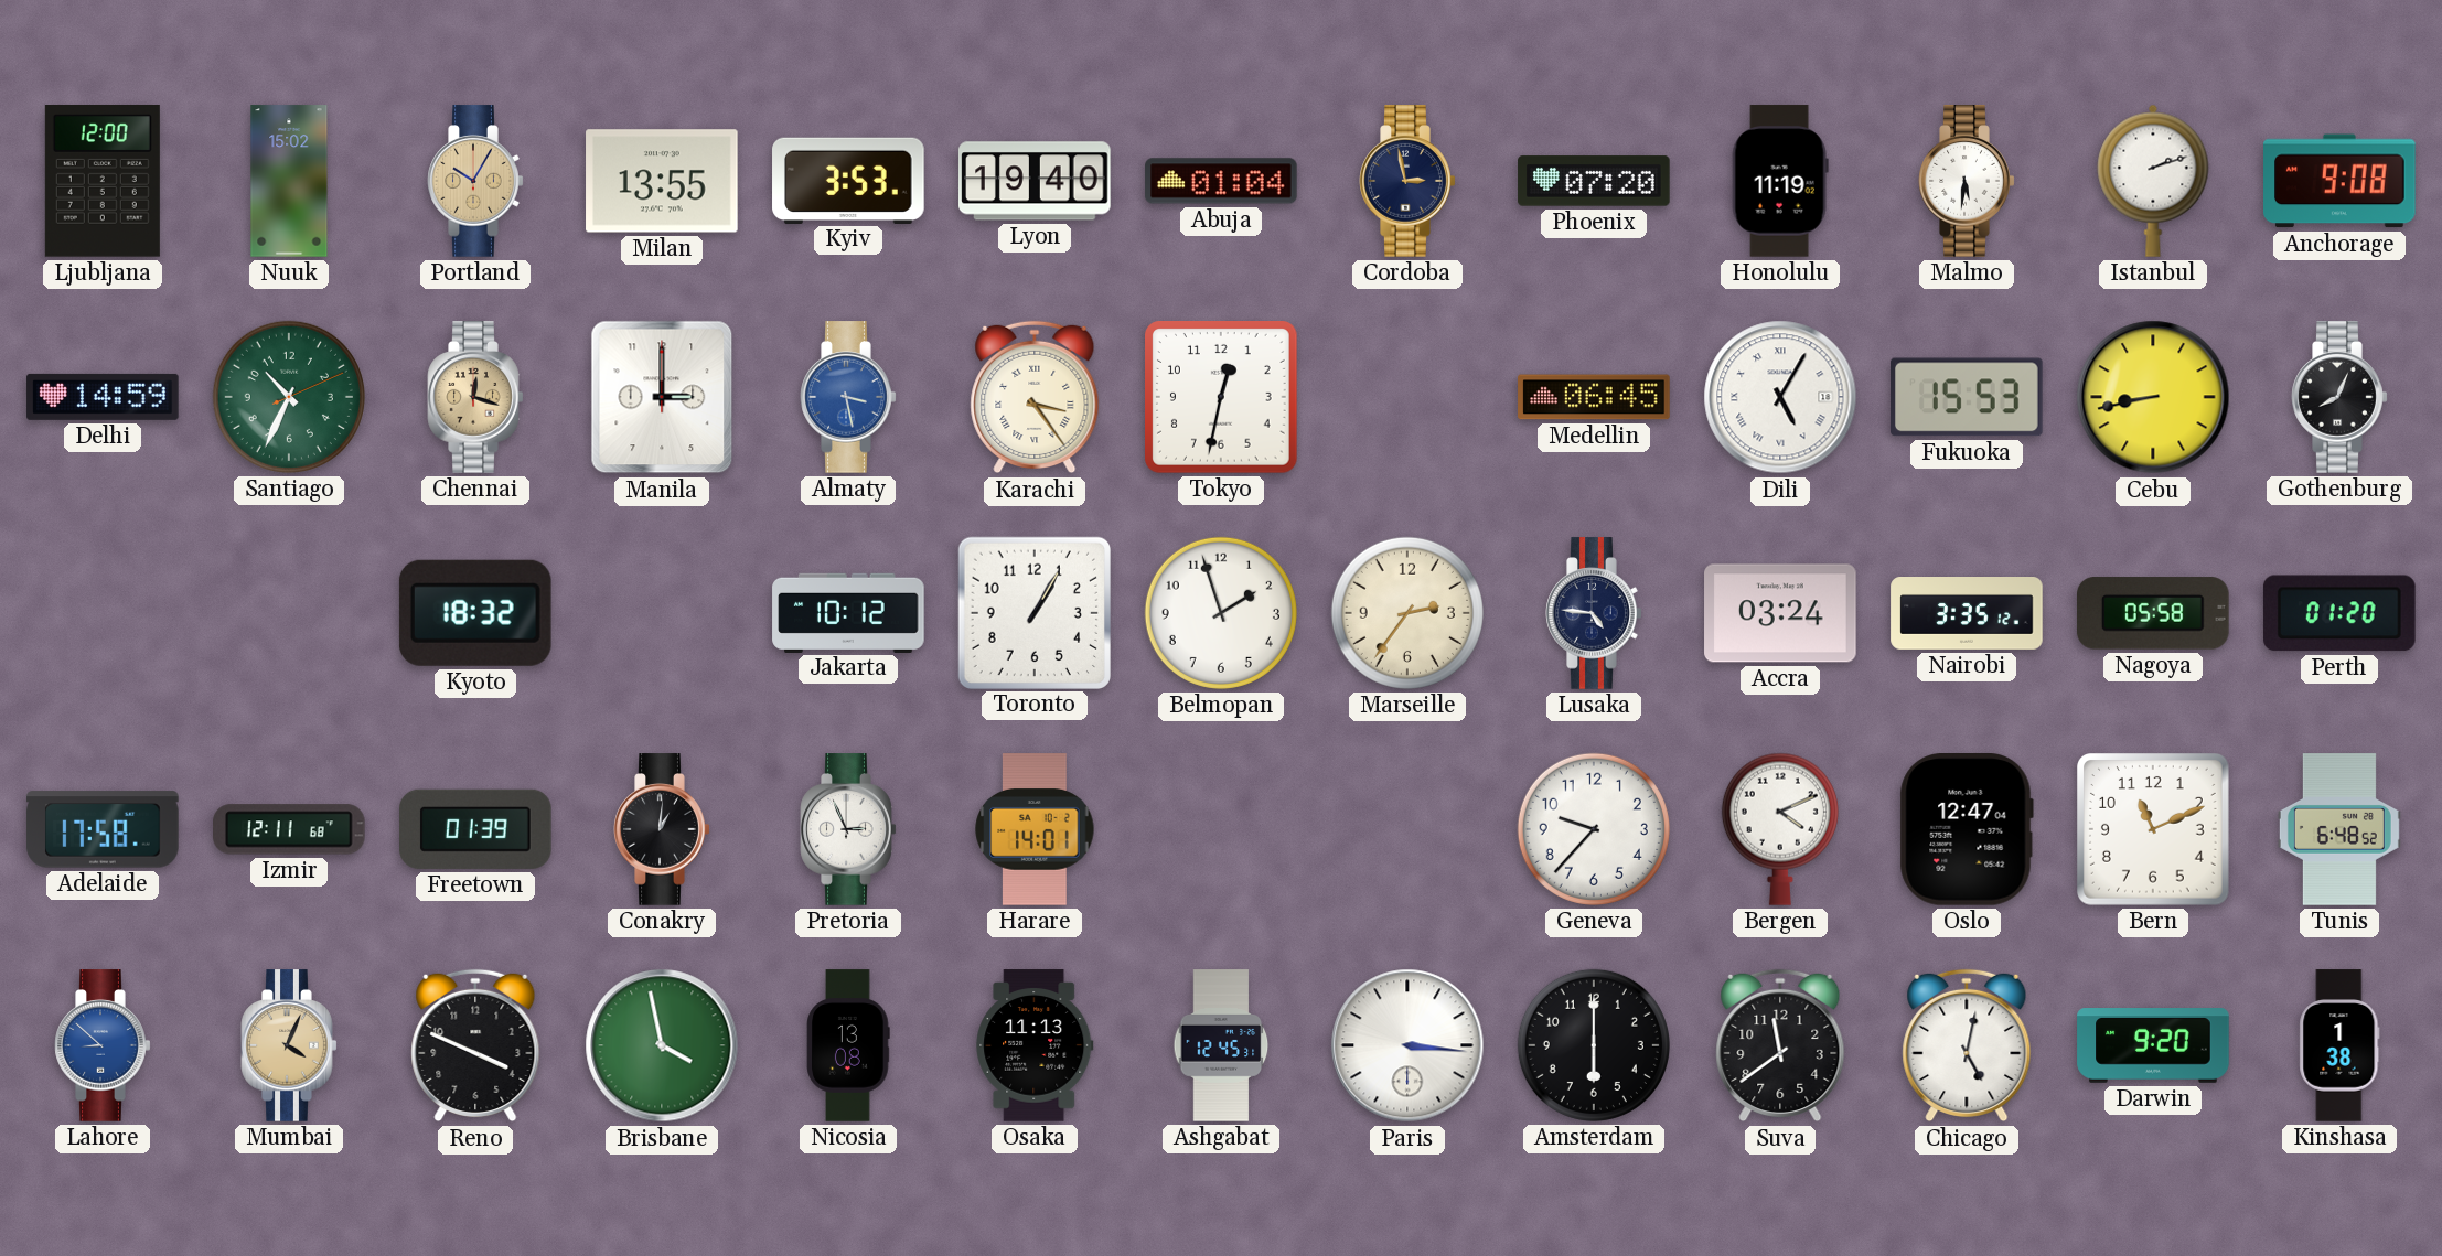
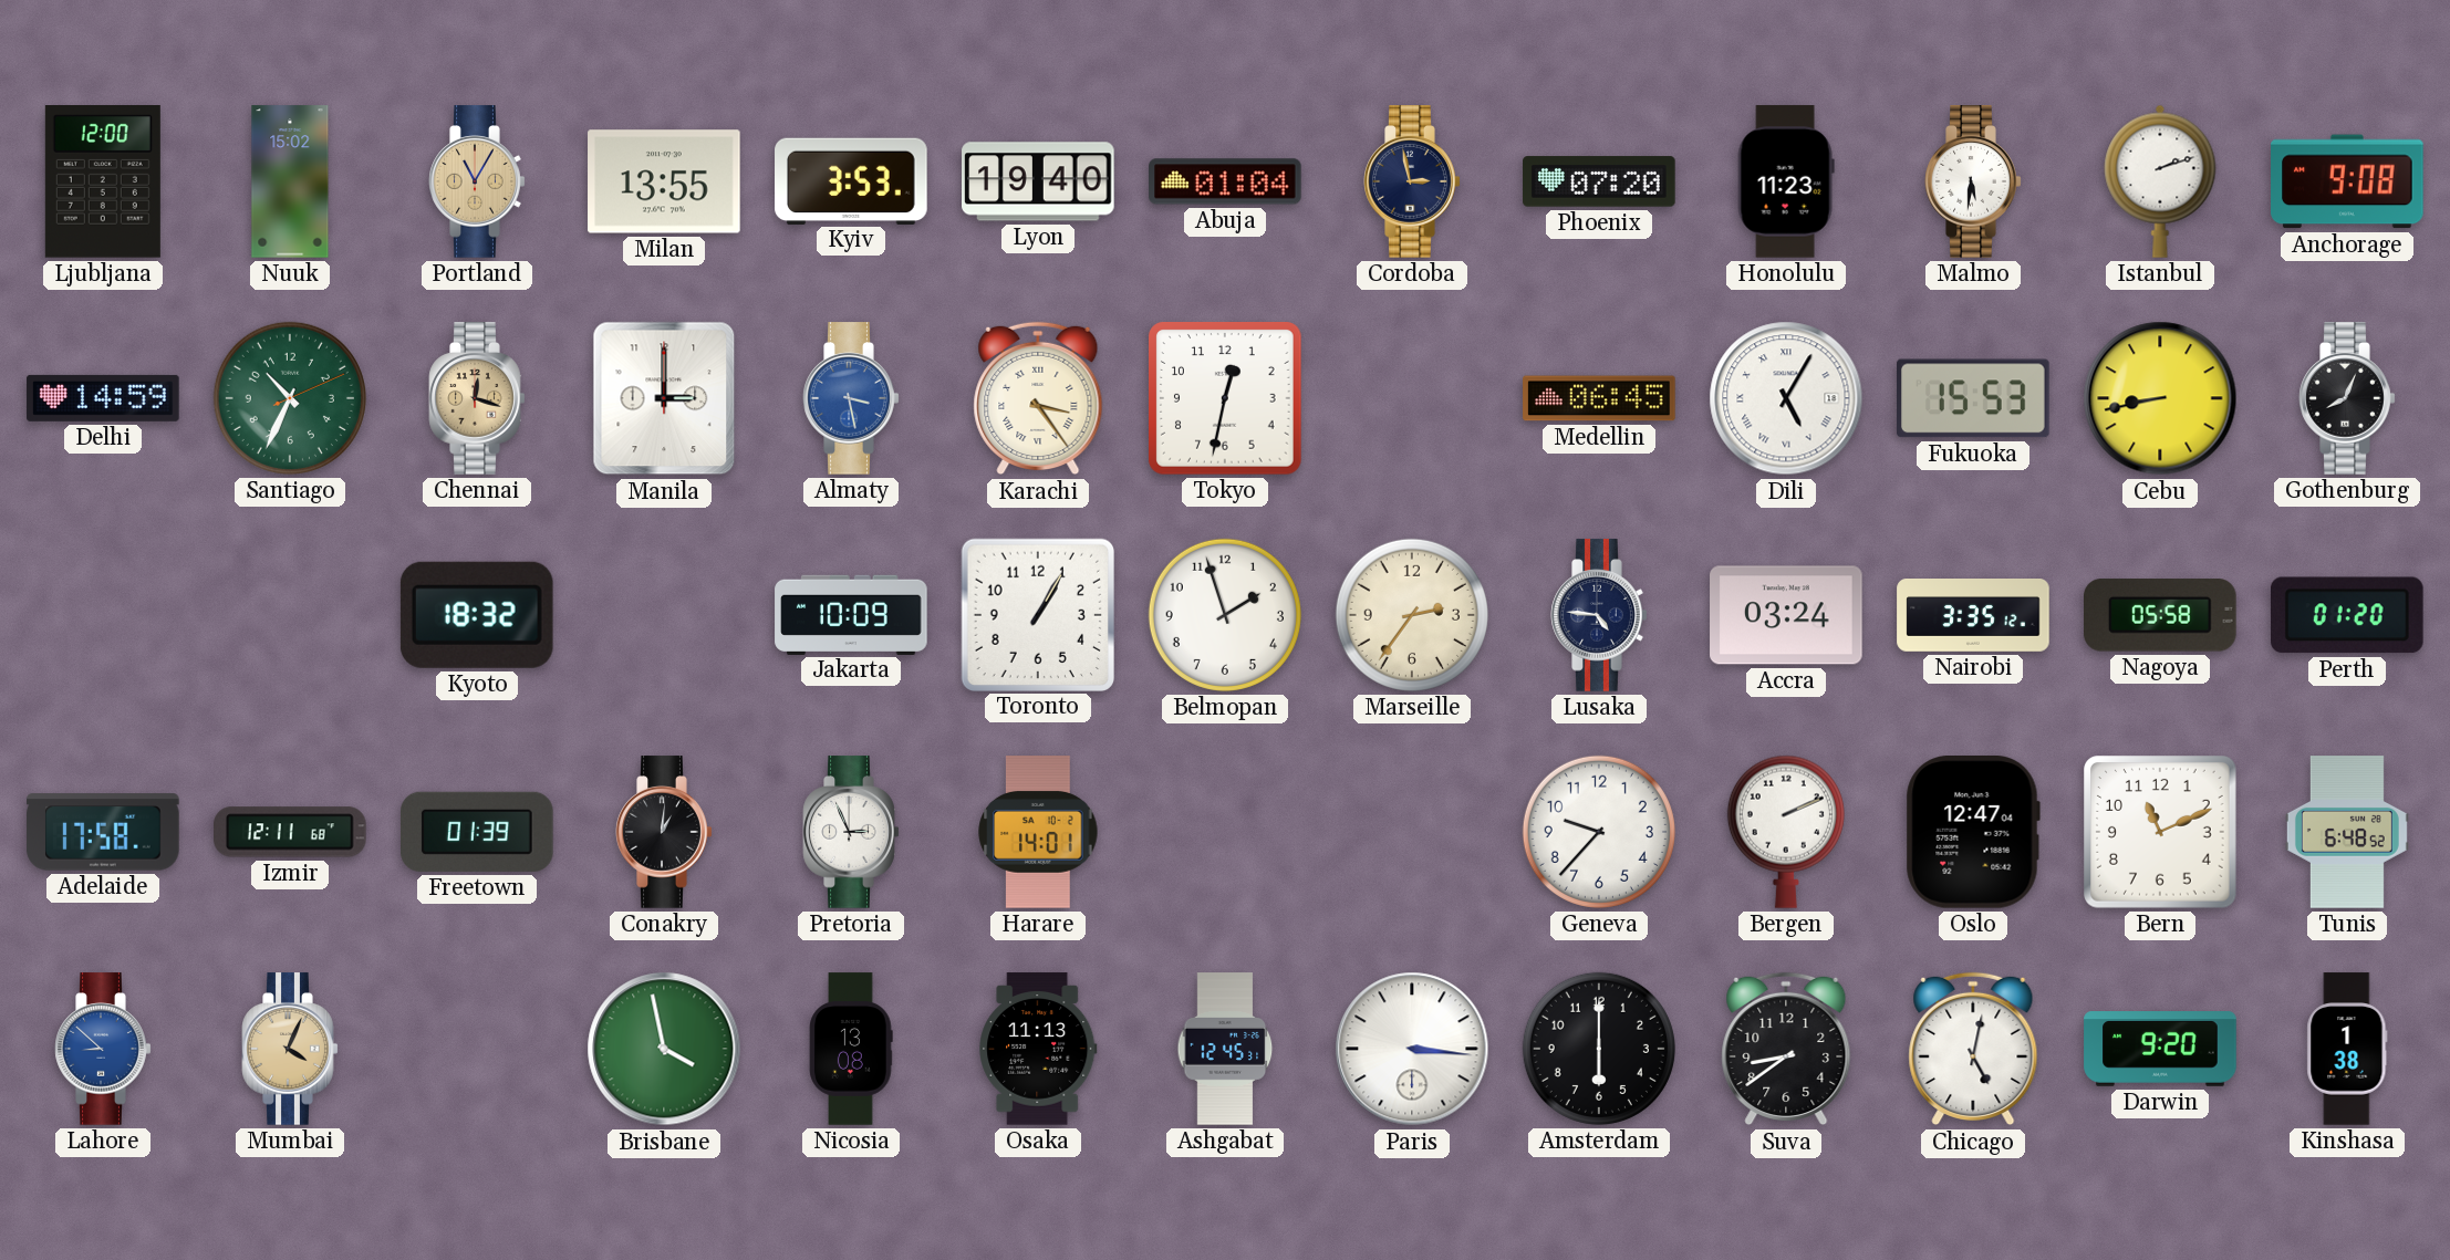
Portland: 10:05 -> 11:05
Honolulu: 11:19 -> 11:23
Jakarta: 10:12 -> 10:09
Bergen: 4:11 -> 2:11
Reno: 3:49 -> none
Suva: 11:39 -> 8:39
